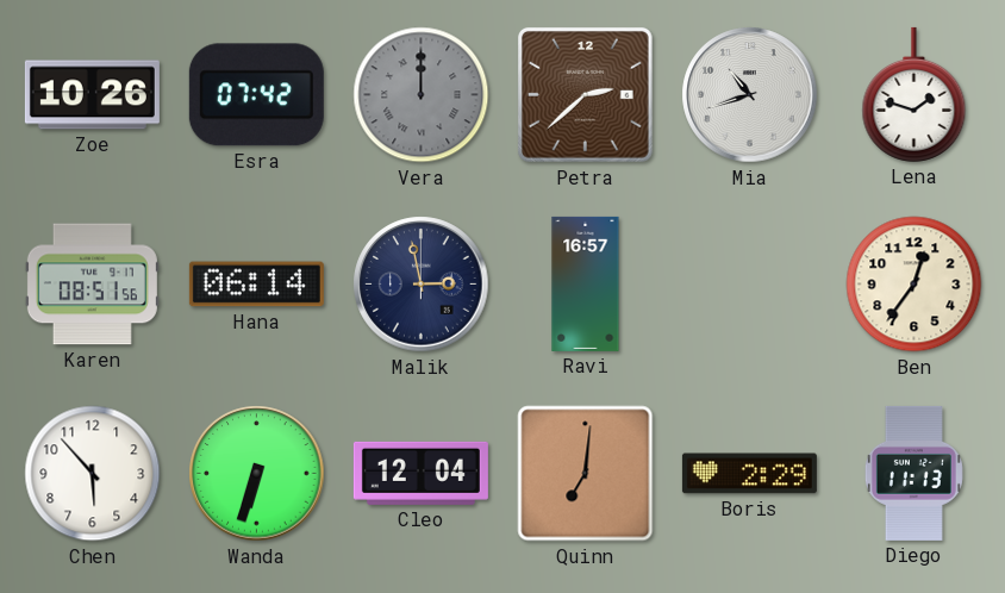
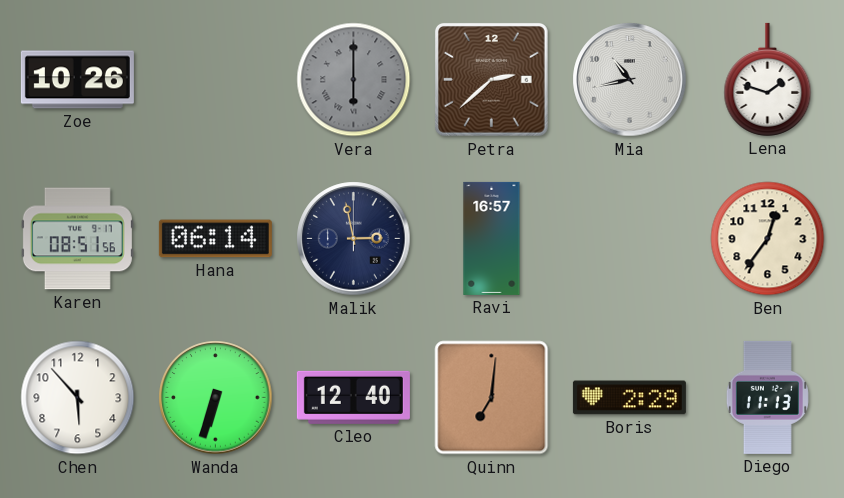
Esra: 07:42 -> none
Vera: 12:00 -> 6:00
Mia: 10:42 -> 10:43
Cleo: 12:04 -> 12:40
